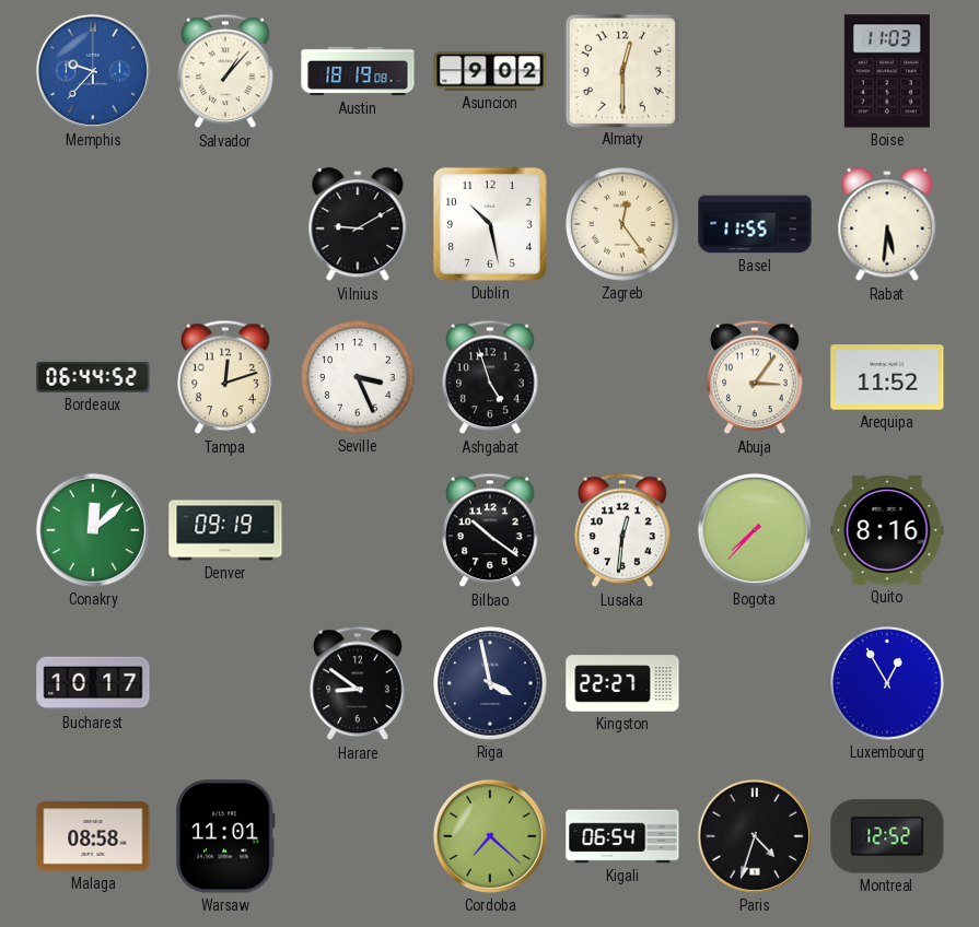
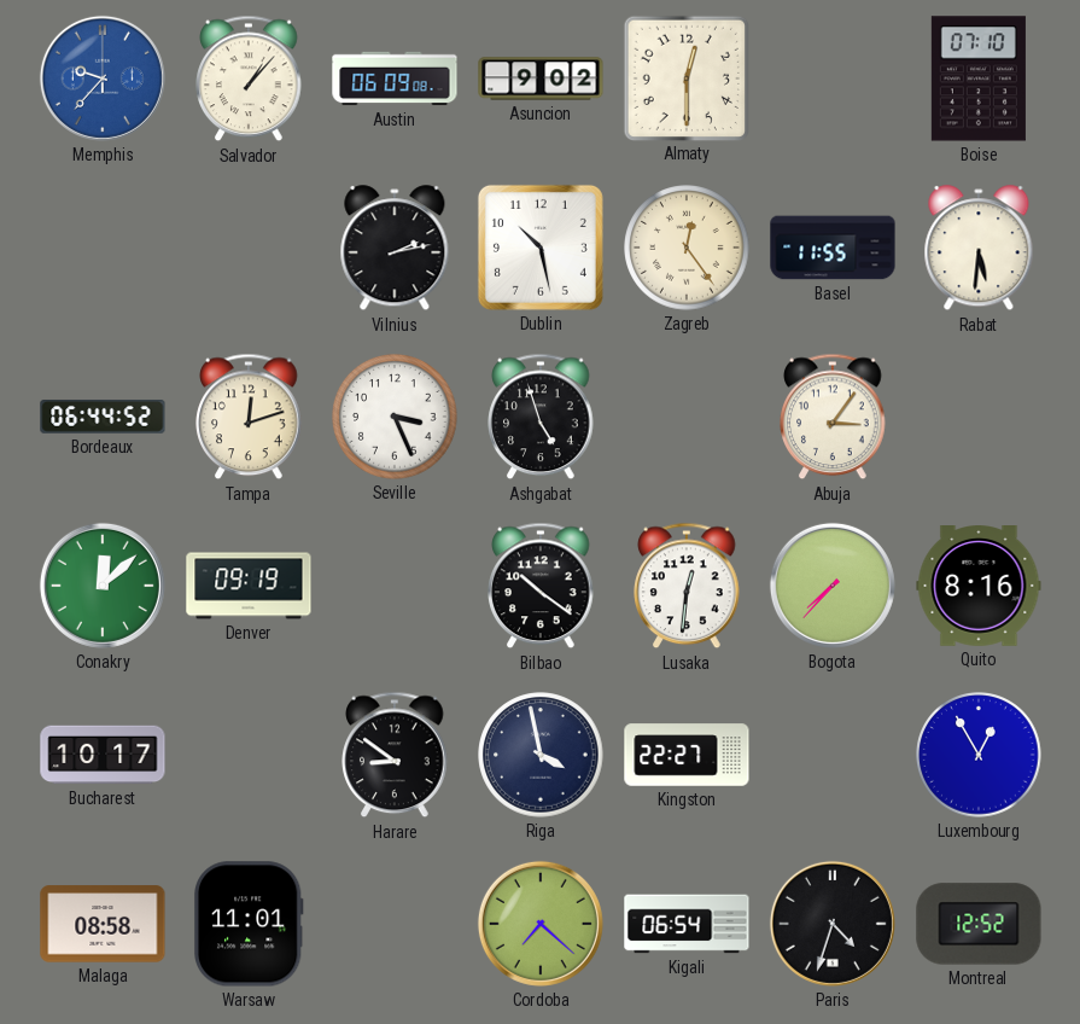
Austin: 18:19 -> 06:09
Boise: 11:03 -> 07:10
Vilnius: 9:10 -> 2:13
Arequipa: 11:52 -> none
